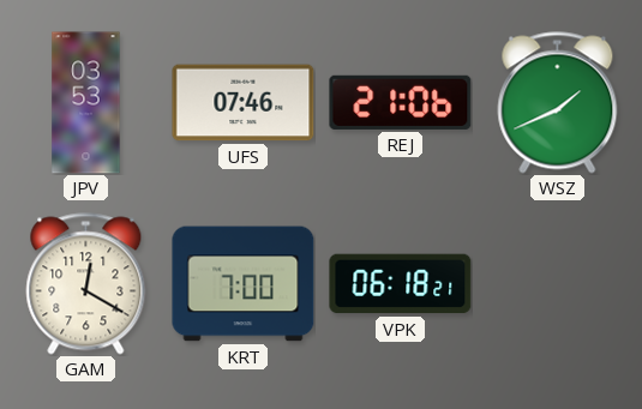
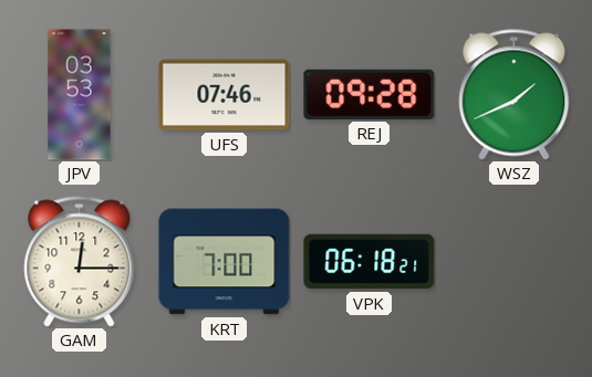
REJ: 21:06 -> 09:28
GAM: 12:20 -> 12:15
